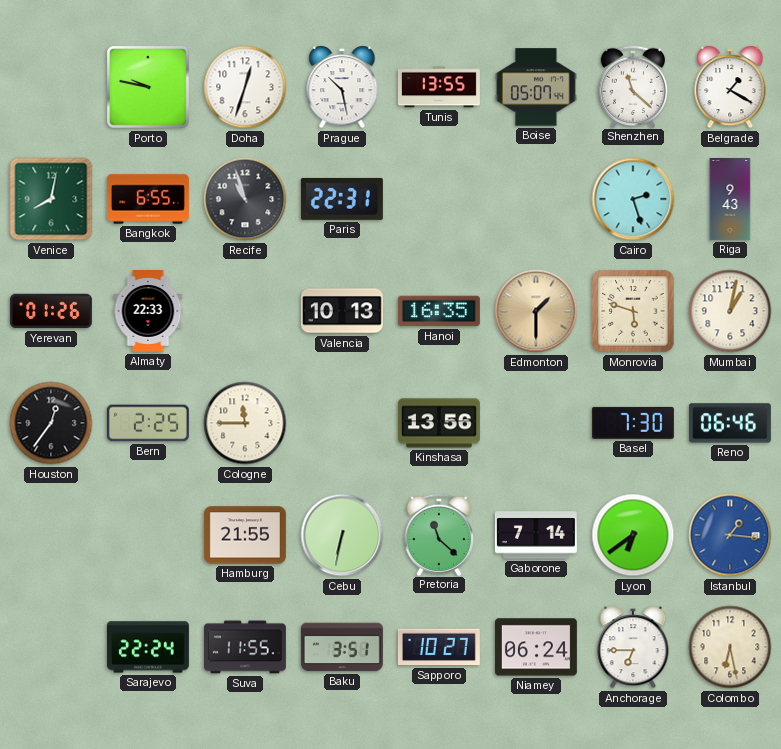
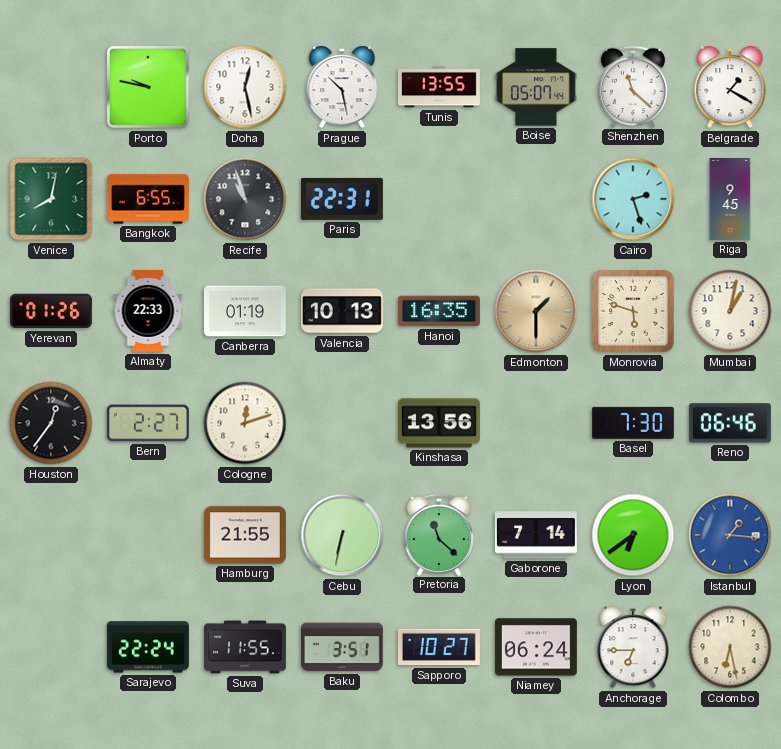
Doha: 12:33 -> 12:28
Riga: 9:43 -> 9:45
Canberra: none -> 01:19
Bern: 2:25 -> 2:27
Cologne: 11:45 -> 12:12
